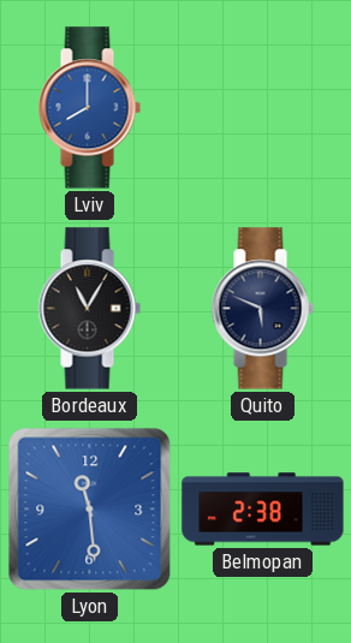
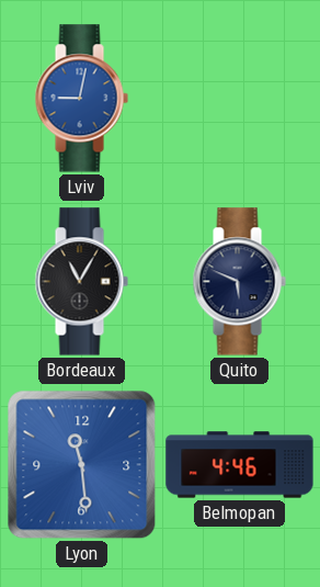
Lviv: 8:00 -> 9:02
Belmopan: 2:38 -> 4:46
